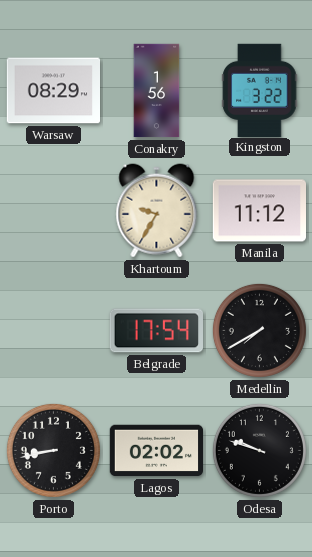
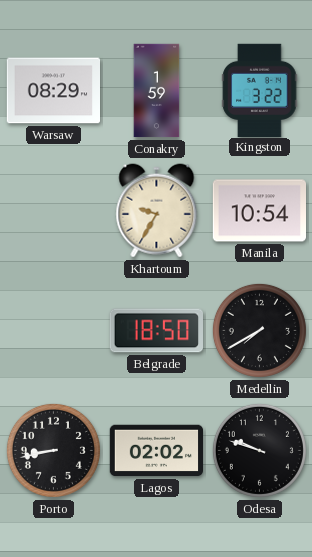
Conakry: 1:56 -> 1:59
Manila: 11:12 -> 10:54
Belgrade: 17:54 -> 18:50
